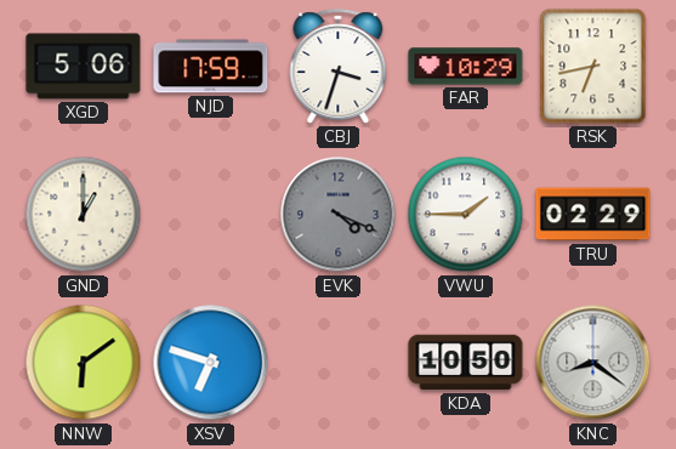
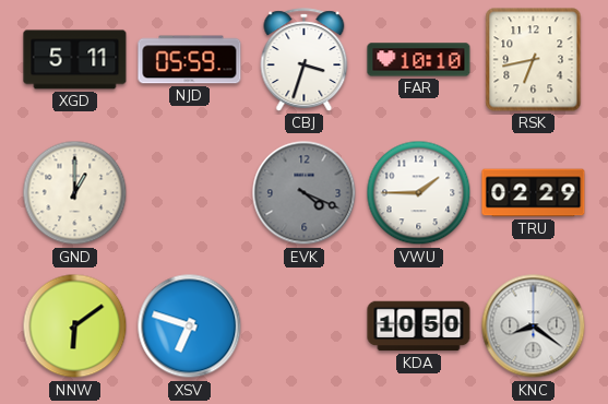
XGD: 5:06 -> 5:11
NJD: 17:59 -> 05:59
FAR: 10:29 -> 10:10
